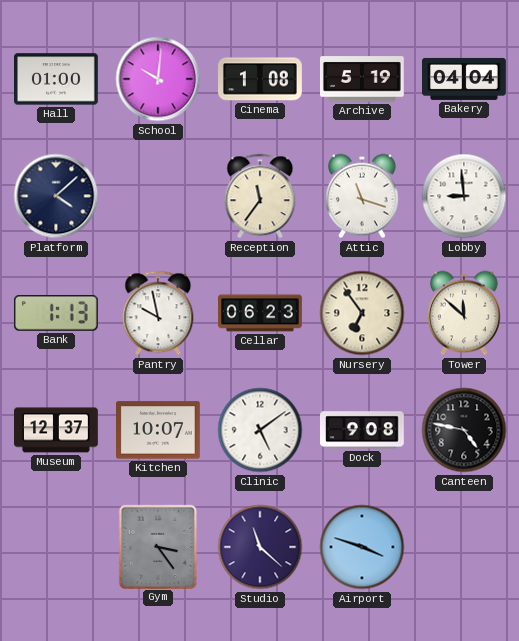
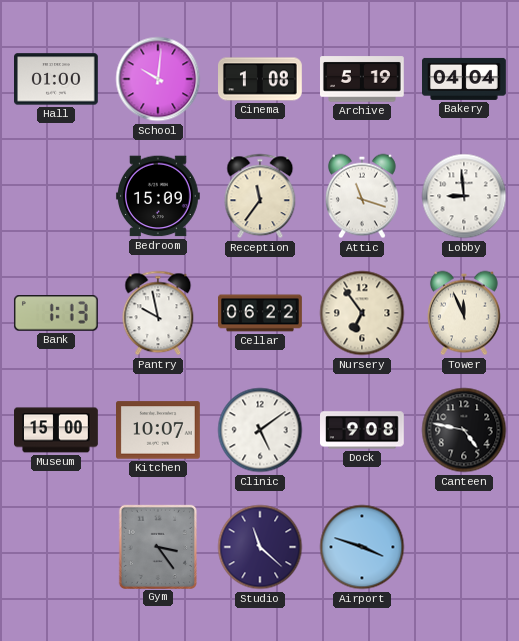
Platform: 4:08 -> none
Bedroom: none -> 15:09
Cellar: 06:23 -> 06:22
Tower: 11:52 -> 11:56
Museum: 12:37 -> 15:00
